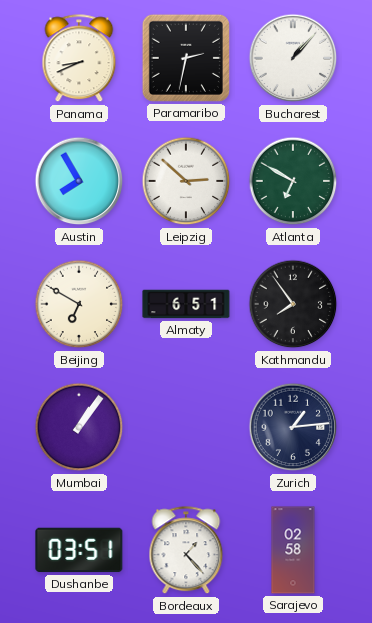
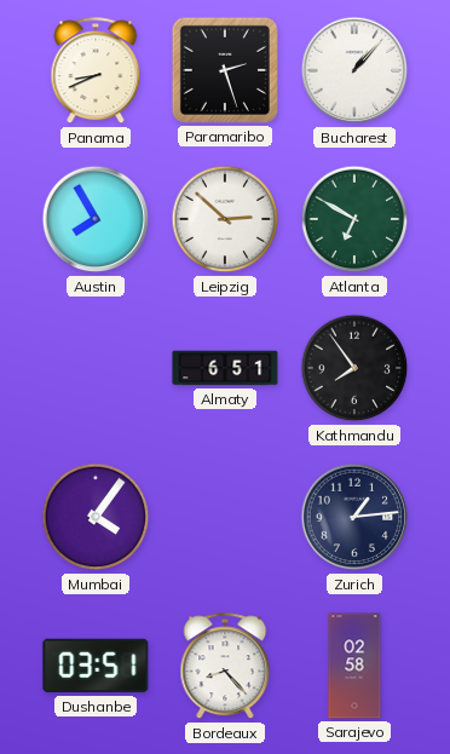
Paramaribo: 2:32 -> 2:27
Beijing: 6:50 -> none
Mumbai: 1:06 -> 4:06
Bordeaux: 1:23 -> 8:23
